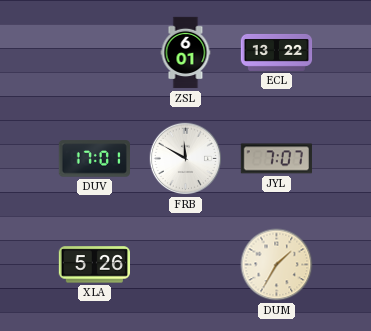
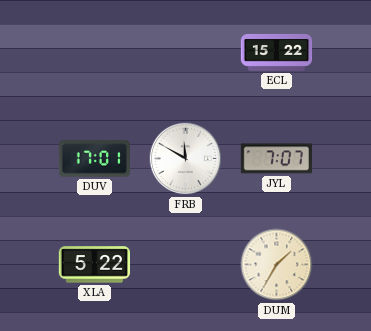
ZSL: 6:01 -> none
ECL: 13:22 -> 15:22
XLA: 5:26 -> 5:22
